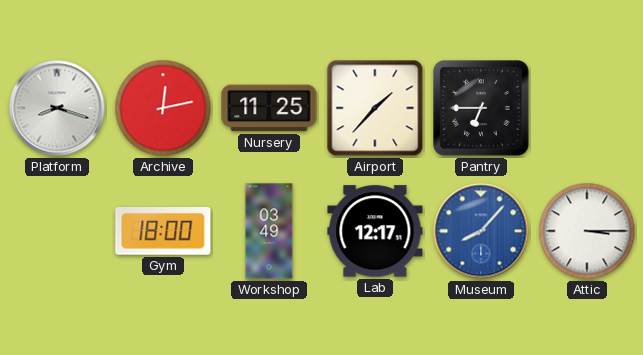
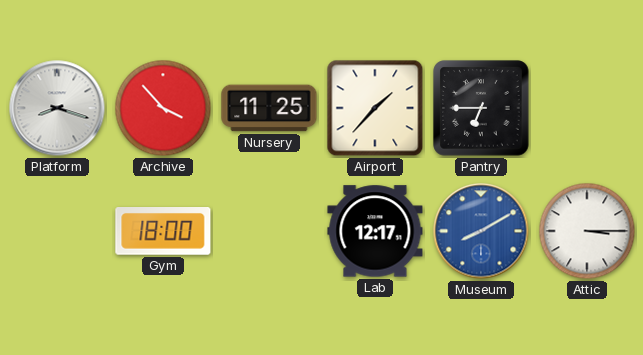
Archive: 12:13 -> 3:53
Workshop: 03:49 -> none
Museum: 8:07 -> 8:10
